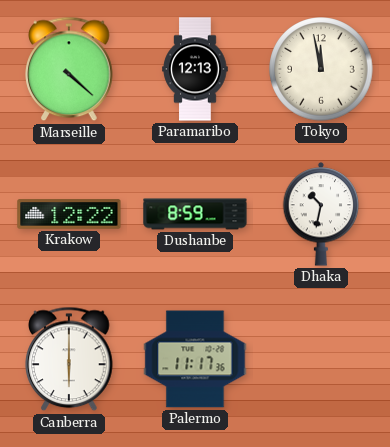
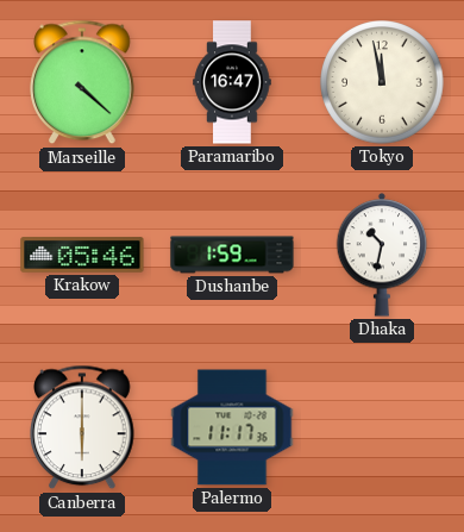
Paramaribo: 12:13 -> 16:47
Krakow: 12:22 -> 05:46
Dushanbe: 8:59 -> 1:59
